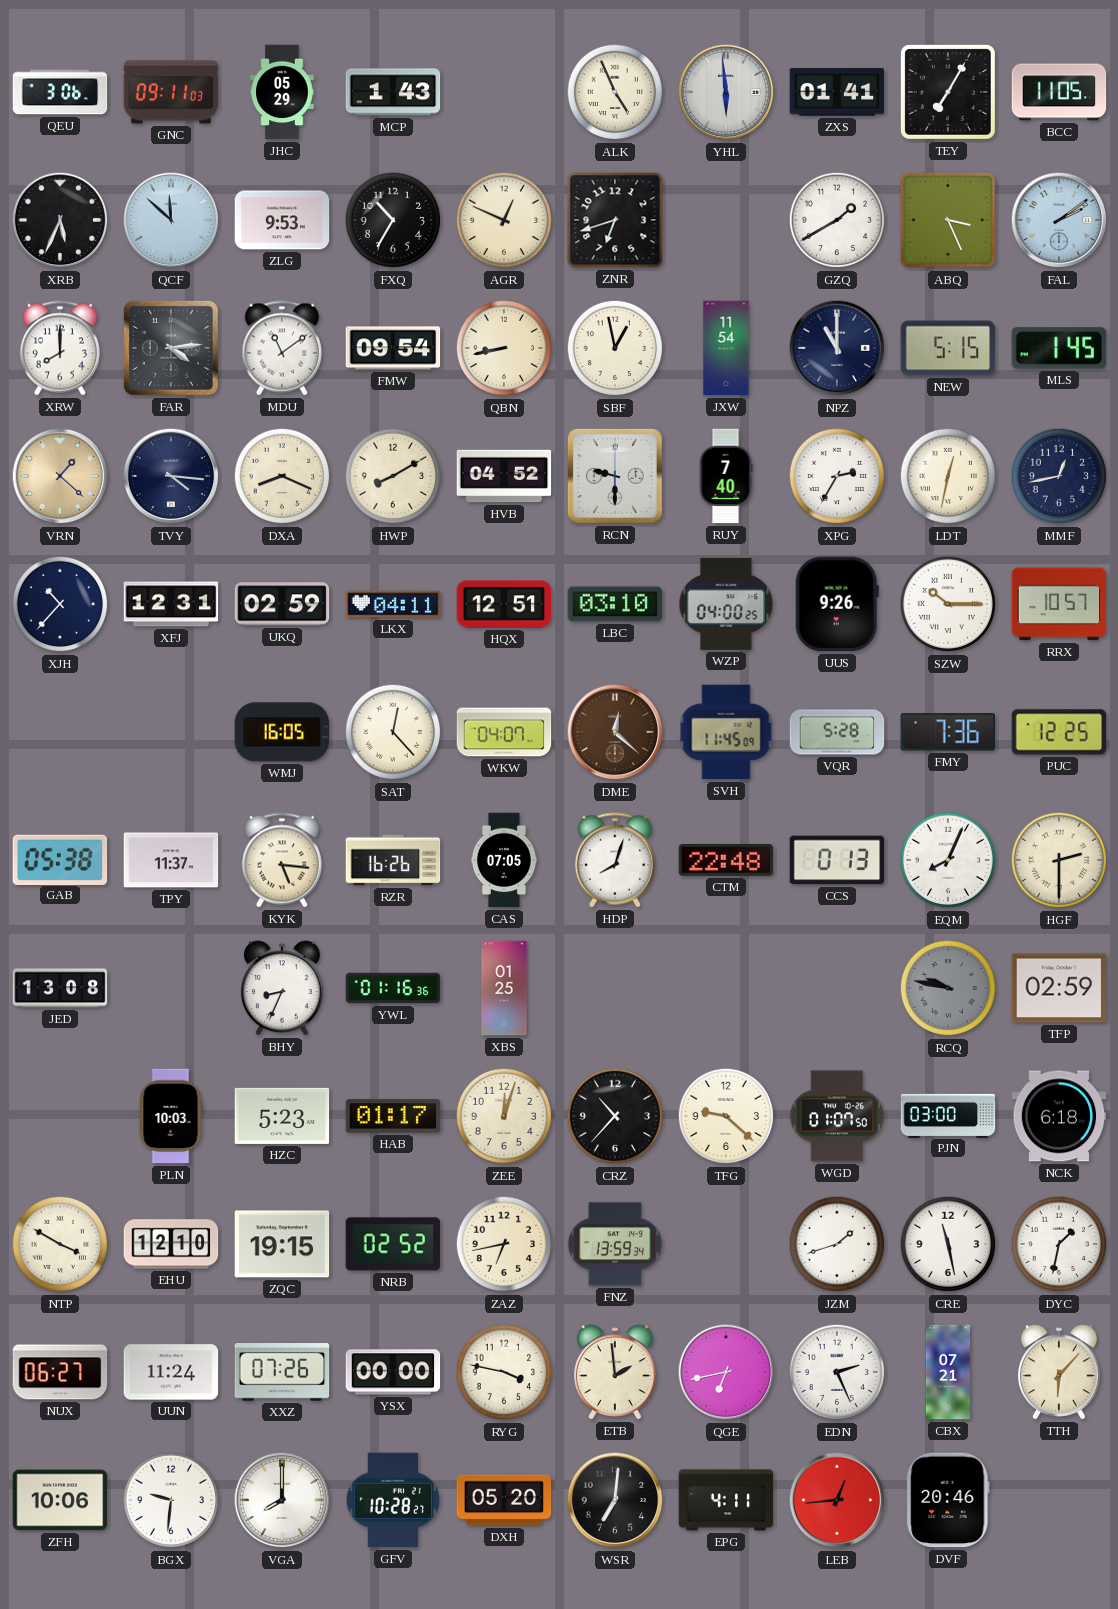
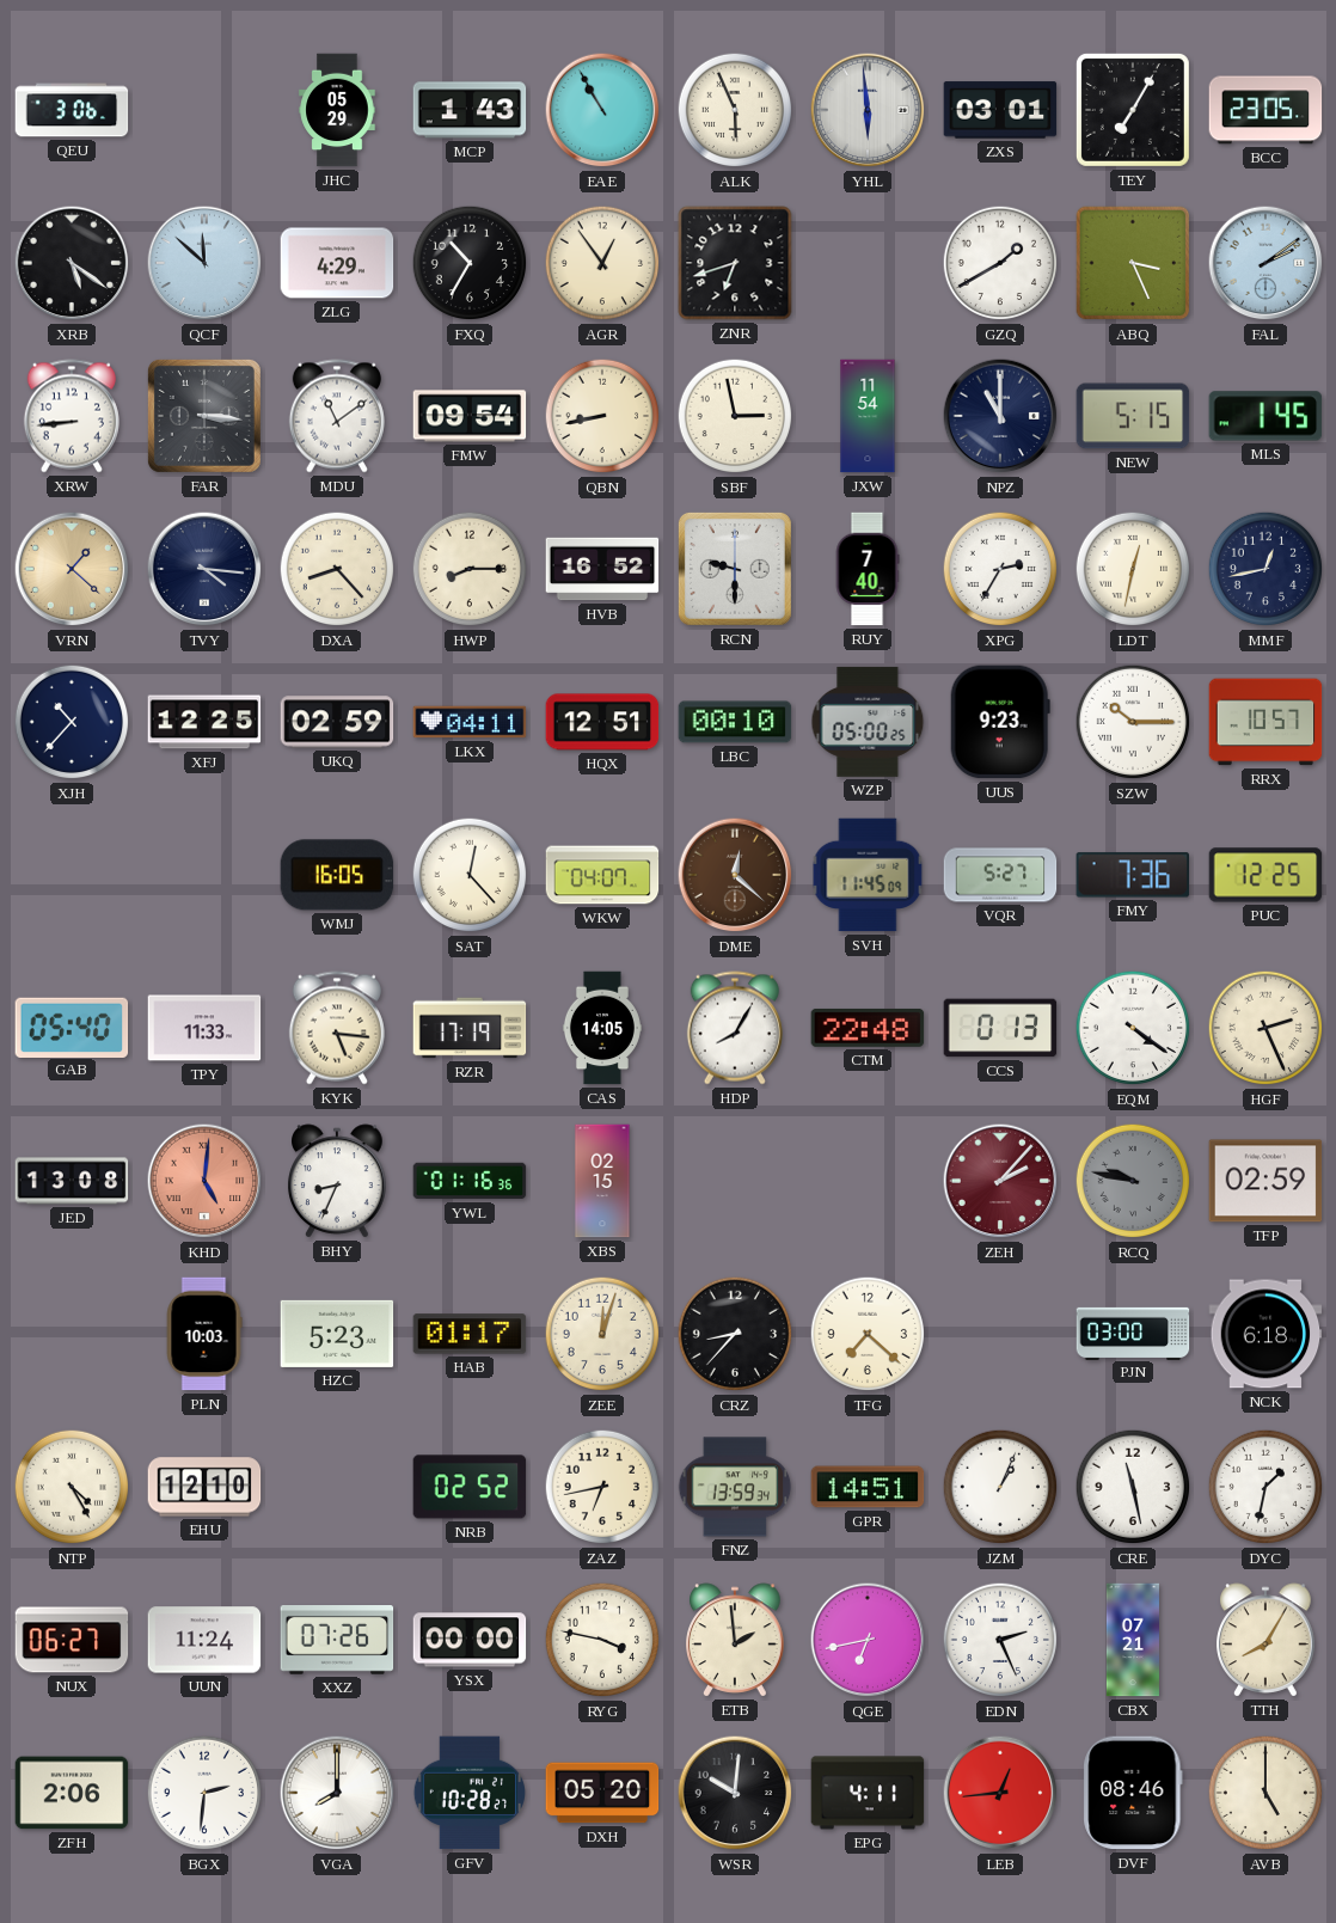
GNC: 09:11 -> none
EAE: none -> 10:55
ALK: 4:56 -> 5:56
ZXS: 01:41 -> 03:01
BCC: 11:05 -> 23:05
XRB: 5:34 -> 5:21
ZLG: 9:53 -> 4:29
AGR: 12:49 -> 12:54
XRW: 8:00 -> 8:44
FAR: 4:14 -> 3:16
SBF: 12:58 -> 2:58
DXA: 8:19 -> 8:23
HWP: 8:10 -> 8:15
HVB: 04:52 -> 16:52
XFJ: 12:31 -> 12:25
LBC: 03:10 -> 00:10
WZP: 04:00 -> 05:00
UUS: 9:26 -> 9:23
VQR: 5:28 -> 5:27
GAB: 05:38 -> 05:40
TPY: 11:37 -> 11:33
RZR: 16:26 -> 17:19
CAS: 07:05 -> 14:05
HDP: 8:03 -> 8:05
EQM: 8:04 -> 4:21
HGF: 2:30 -> 2:26
KHD: none -> 5:01
XBS: 01:25 -> 02:15
ZEH: none -> 2:07
CRZ: 10:37 -> 8:37
TFG: 9:22 -> 7:22
WGD: 01:07 -> none
NTP: 3:50 -> 4:25
ZQC: 19:15 -> none
GPR: none -> 14:51
JZM: 1:42 -> 1:04
TTH: 6:07 -> 8:05
ZFH: 10:06 -> 2:06
BGX: 9:31 -> 2:31
WSR: 7:01 -> 10:01
DVF: 20:46 -> 08:46
AVB: none -> 5:00
